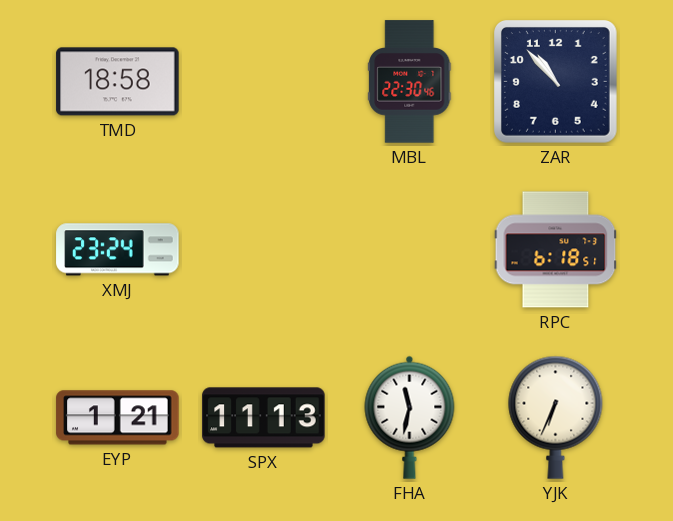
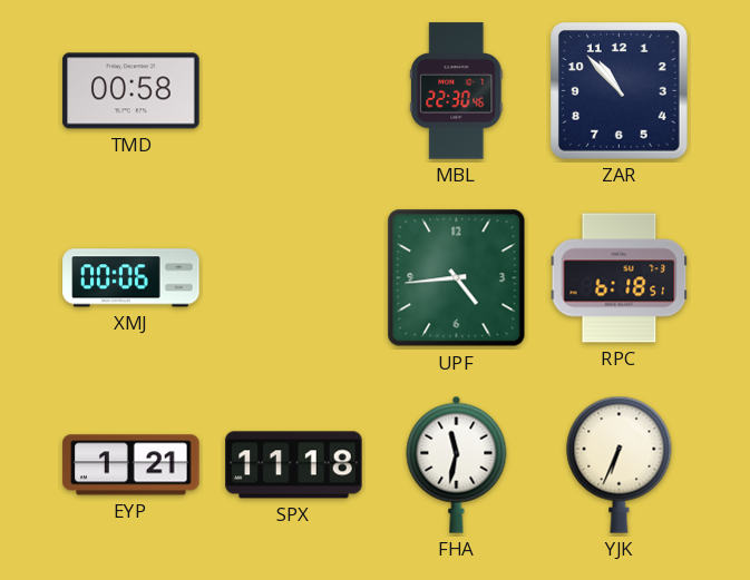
TMD: 18:58 -> 00:58
XMJ: 23:24 -> 00:06
UPF: none -> 4:44
SPX: 11:13 -> 11:18
